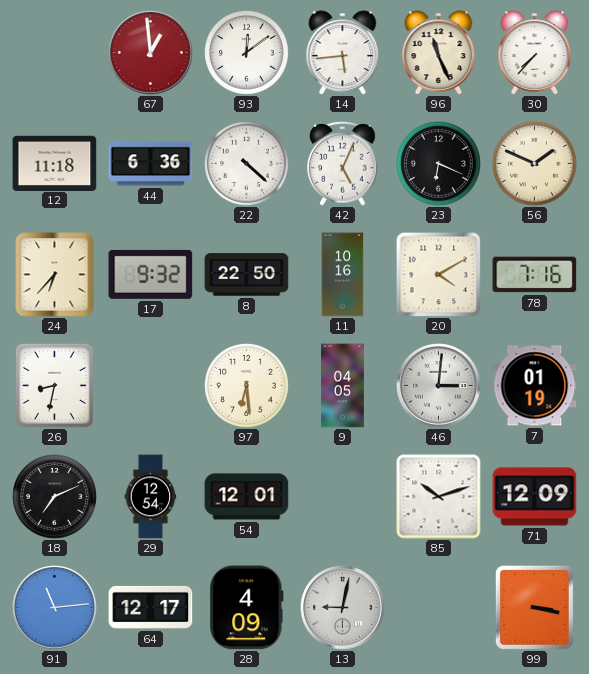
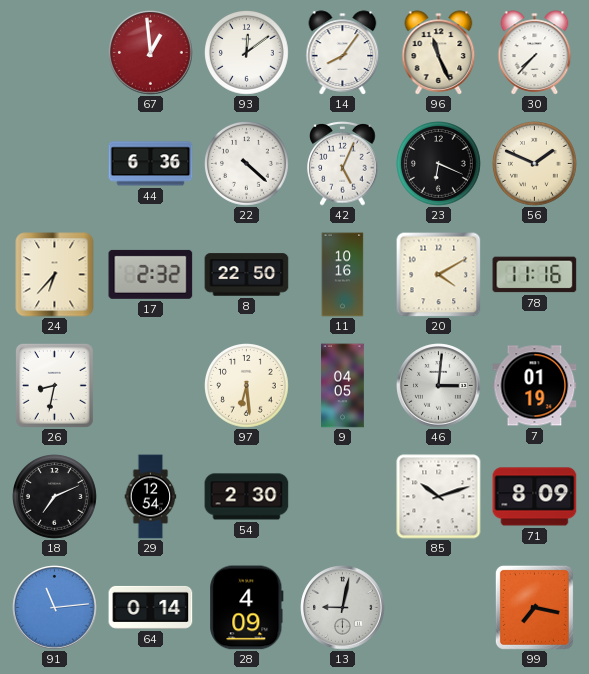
14: 5:44 -> 8:06
12: 11:18 -> none
17: 9:32 -> 2:32
78: 7:16 -> 11:16
54: 12:01 -> 2:30
71: 12:09 -> 8:09
64: 12:17 -> 0:14
99: 3:17 -> 7:17
